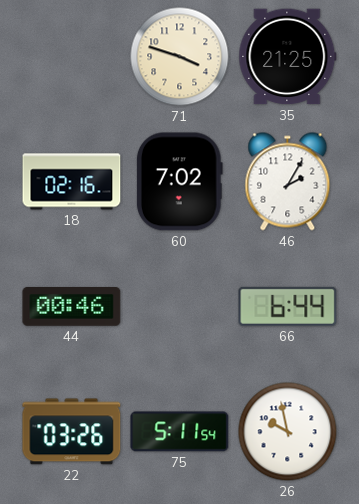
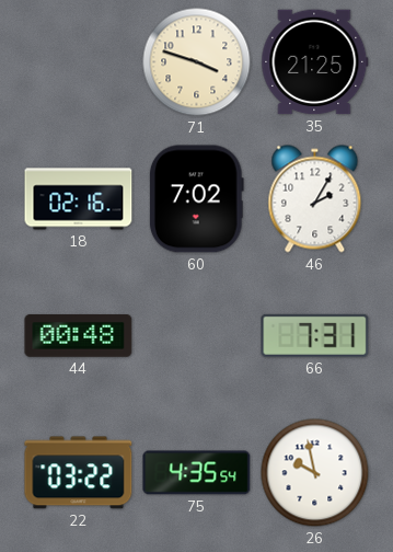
44: 00:46 -> 00:48
66: 6:44 -> 7:31
22: 03:26 -> 03:22
75: 5:11 -> 4:35
